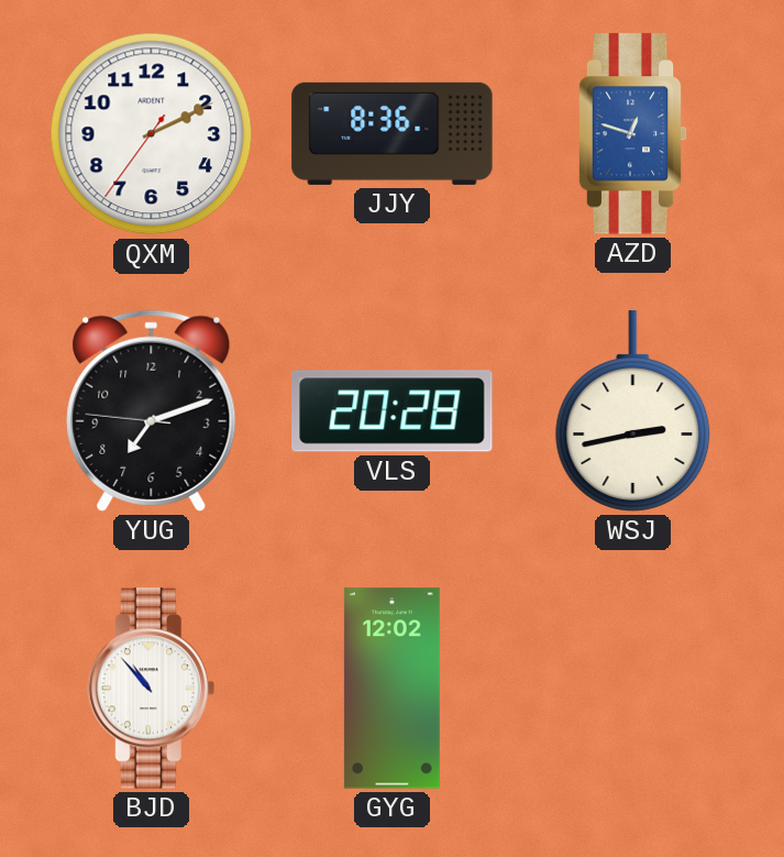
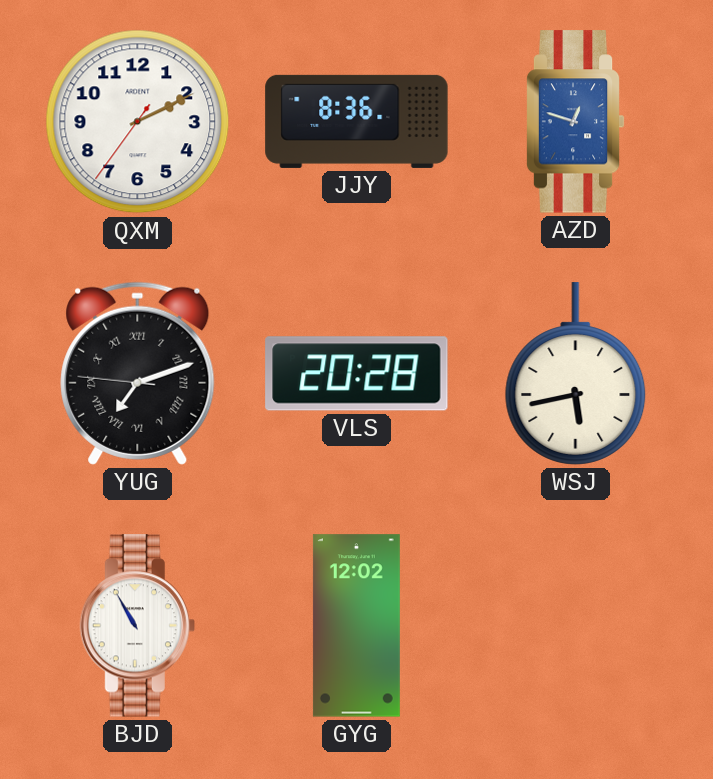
YUG numerals: Arabic -> Roman
WSJ: 2:43 -> 5:43
BJD: 10:53 -> 10:55
